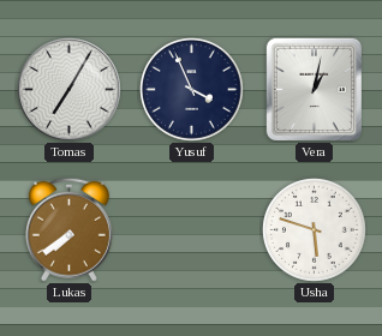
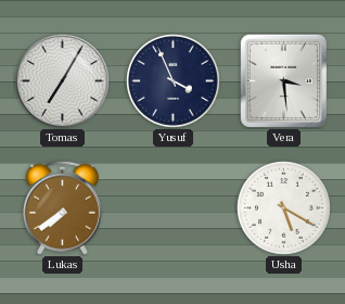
Vera: 1:02 -> 3:29
Usha: 5:48 -> 5:20
